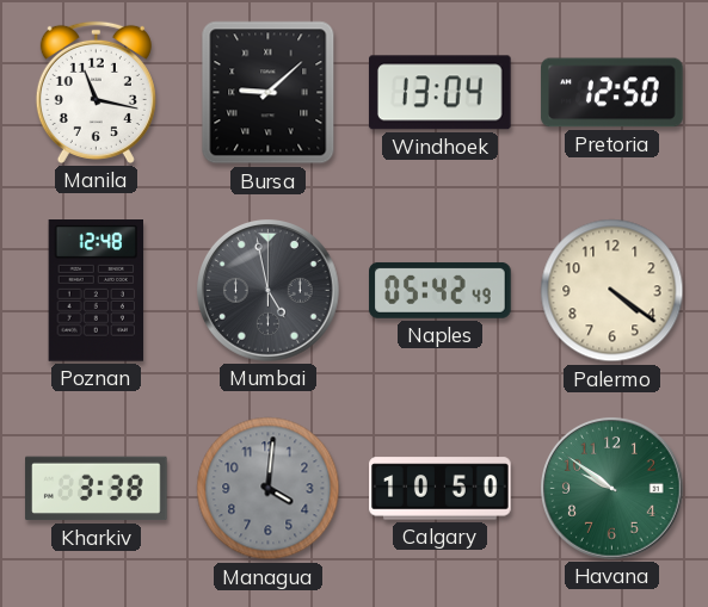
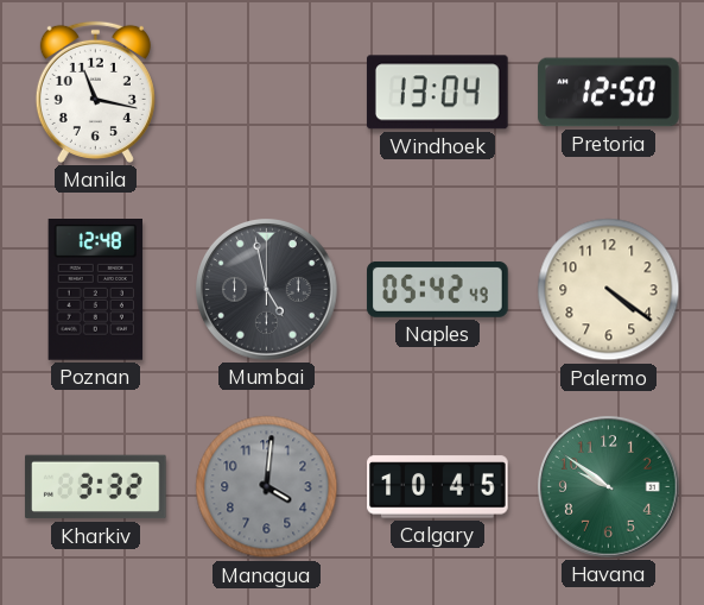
Bursa: 9:08 -> none
Kharkiv: 3:38 -> 3:32
Calgary: 10:50 -> 10:45
